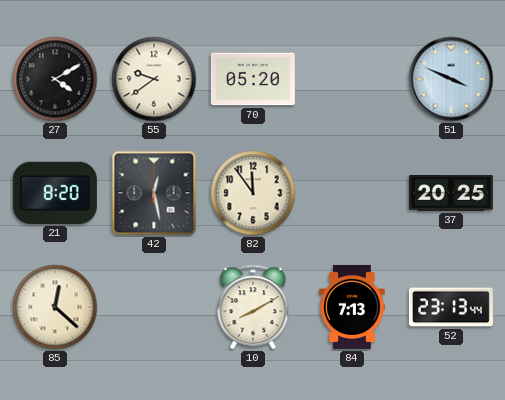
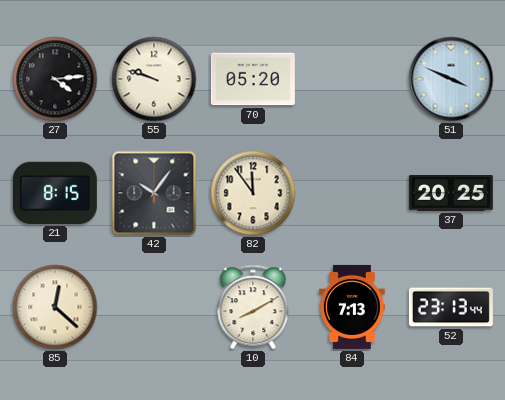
27: 4:10 -> 4:14
55: 9:39 -> 9:48
21: 8:20 -> 8:15
42: 12:28 -> 10:06
